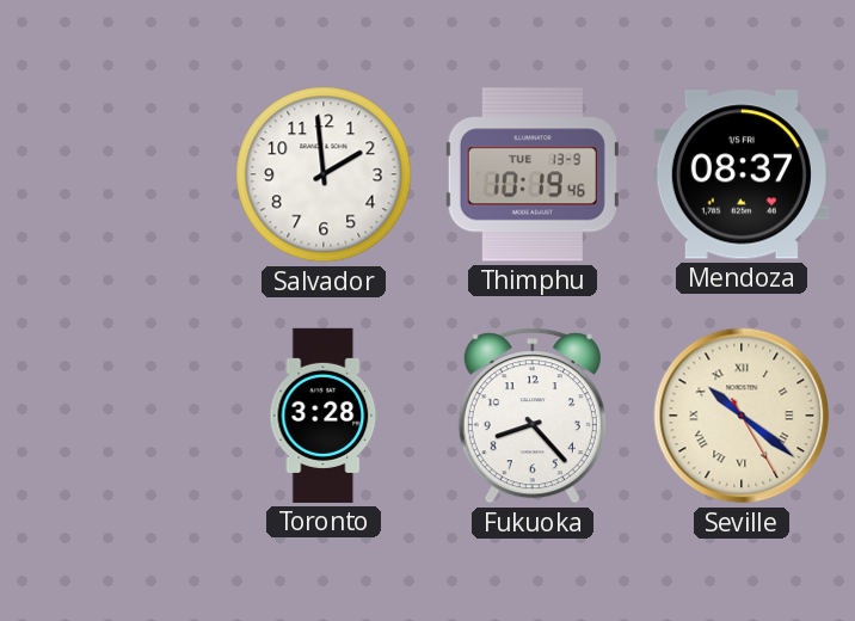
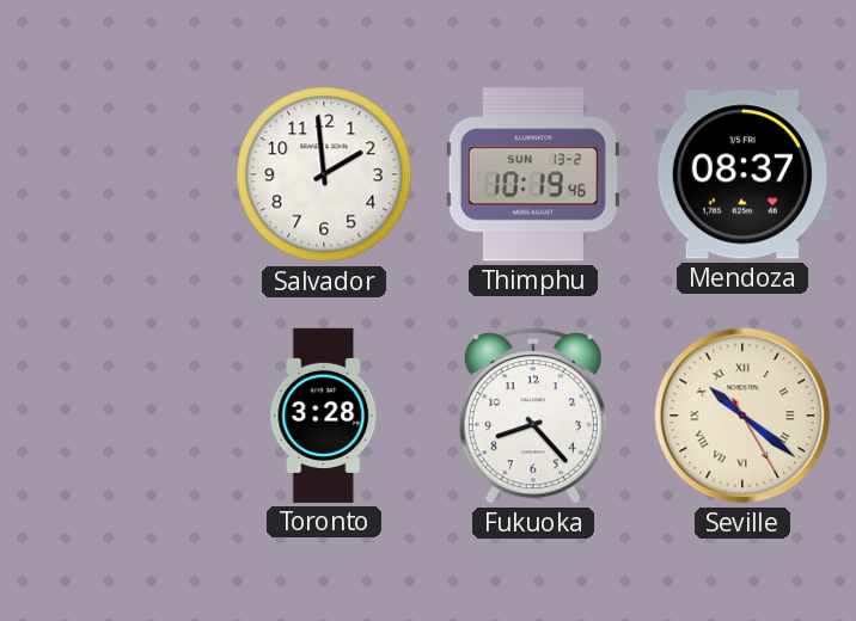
Thimphu date: TUE 13-9 -> SUN 13-2
